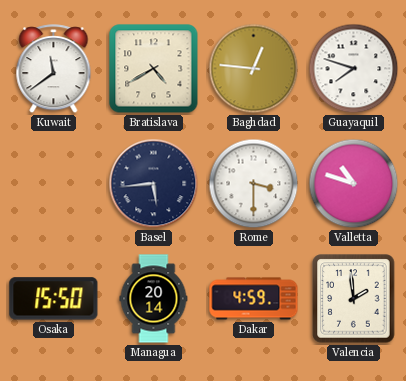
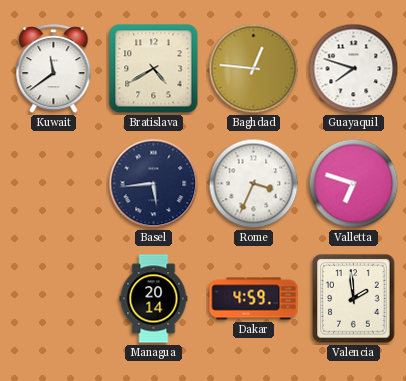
Rome: 3:30 -> 3:34
Valletta: 10:48 -> 6:48
Osaka: 15:50 -> none
